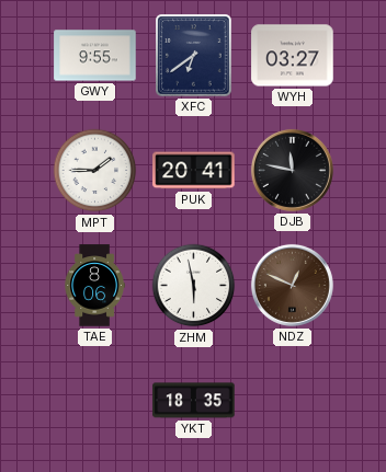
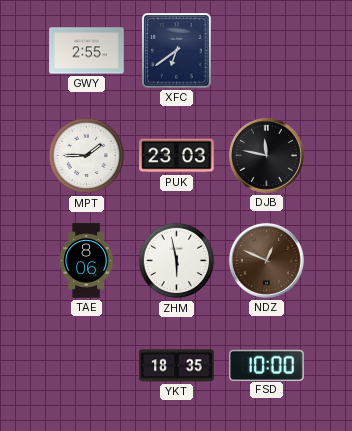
GWY: 9:55 -> 2:55
WYH: 03:27 -> none
PUK: 20:41 -> 23:03
FSD: none -> 10:00
